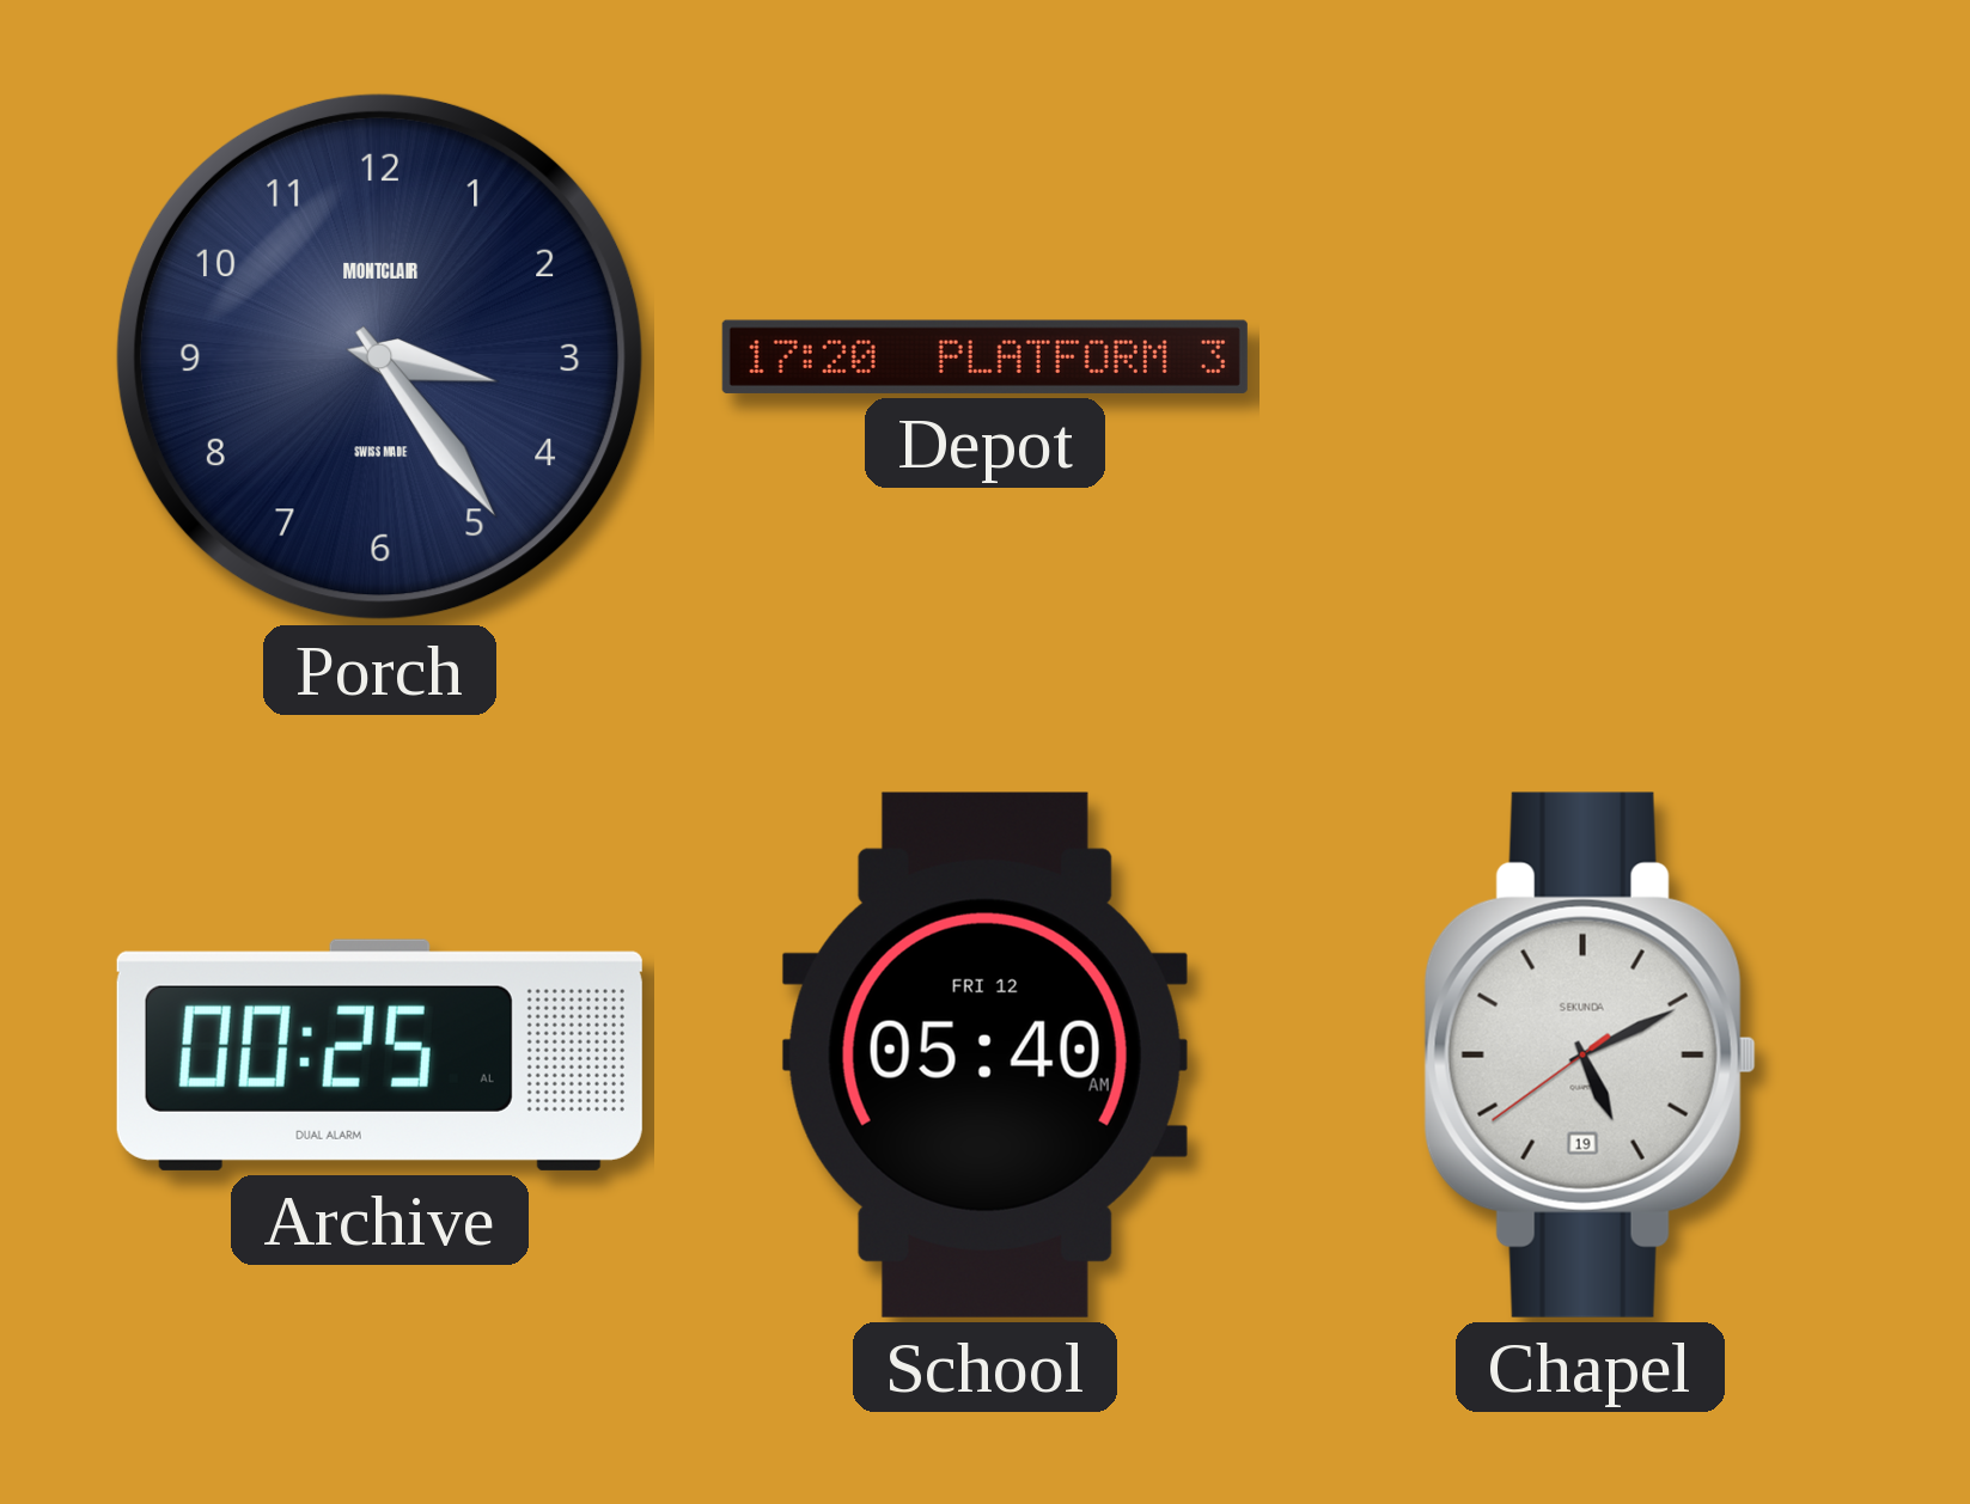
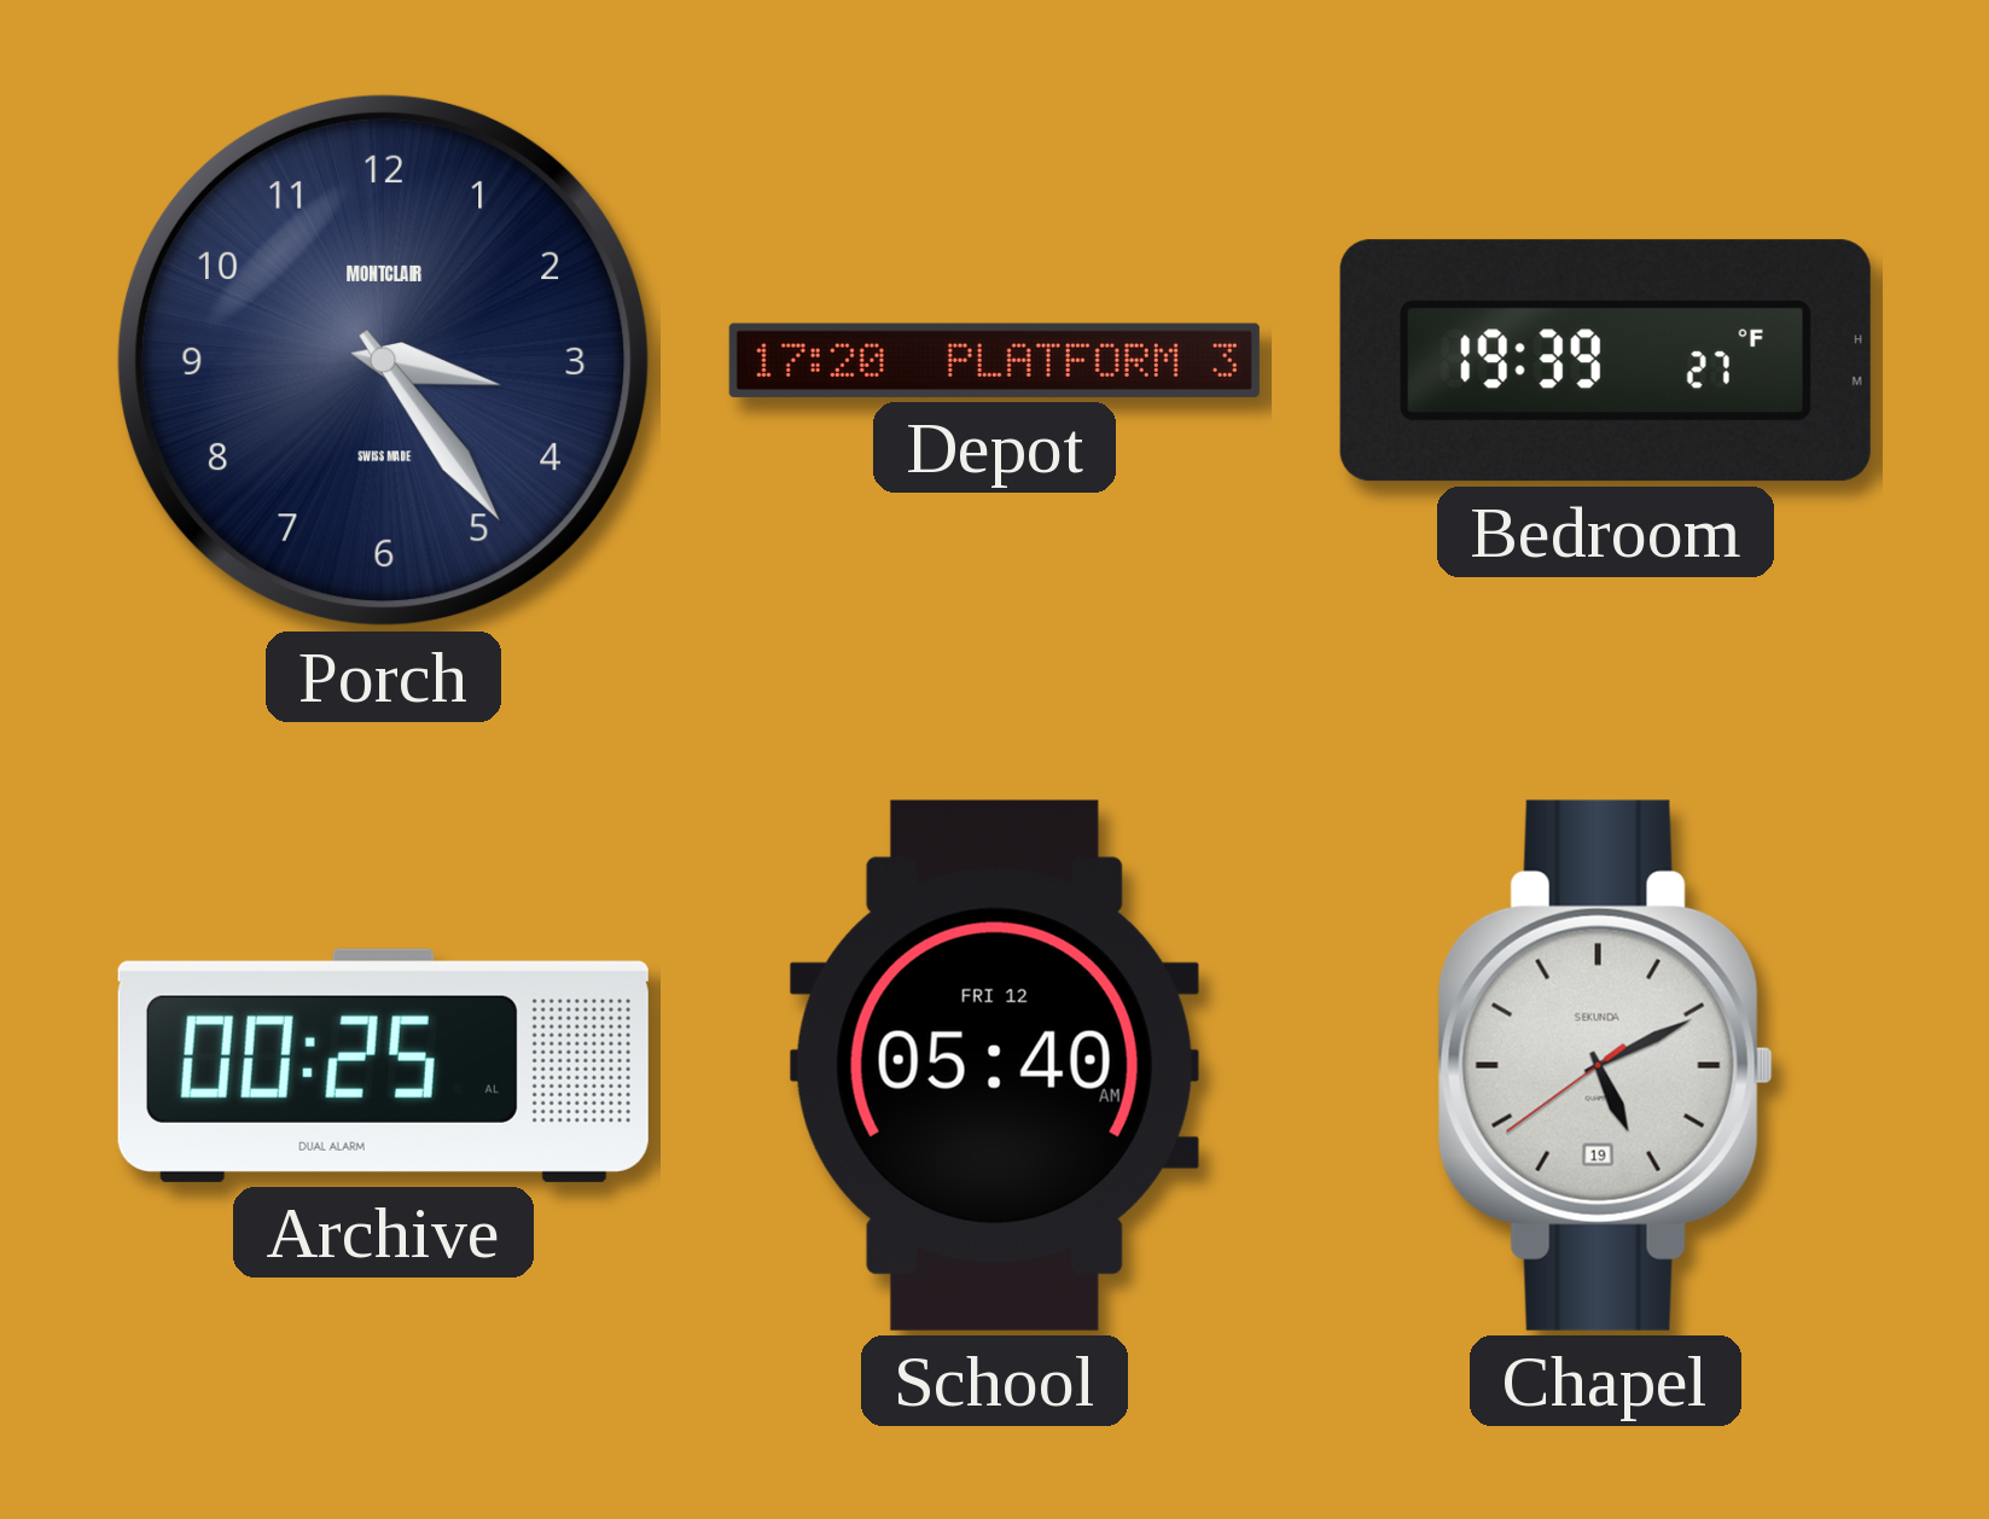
Bedroom: none -> 19:39
